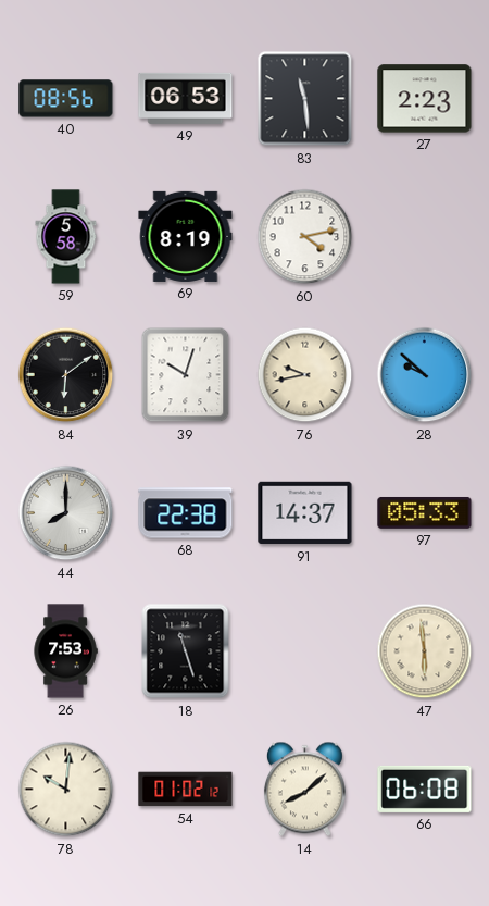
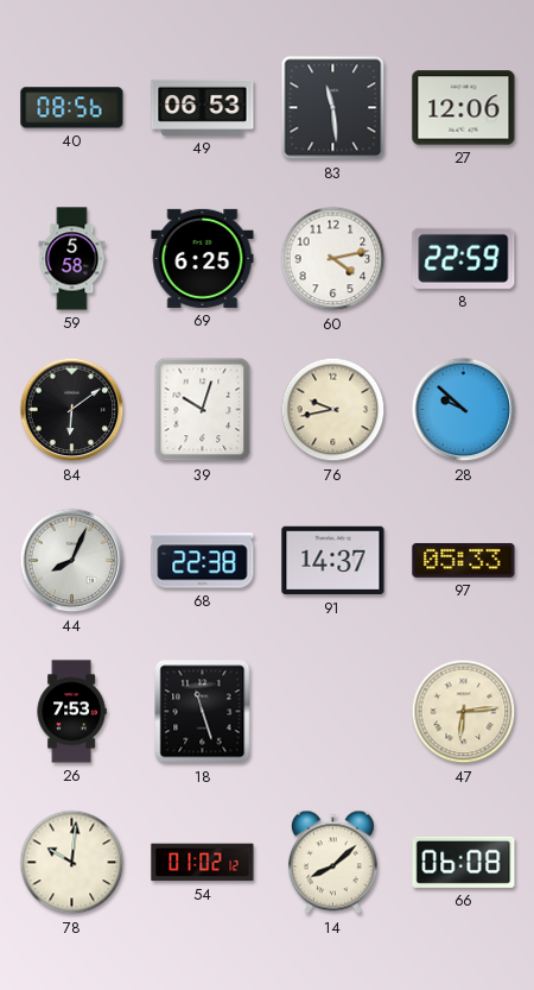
27: 2:23 -> 12:06
69: 8:19 -> 6:25
8: none -> 22:59
44: 8:00 -> 8:04
47: 5:59 -> 6:14
